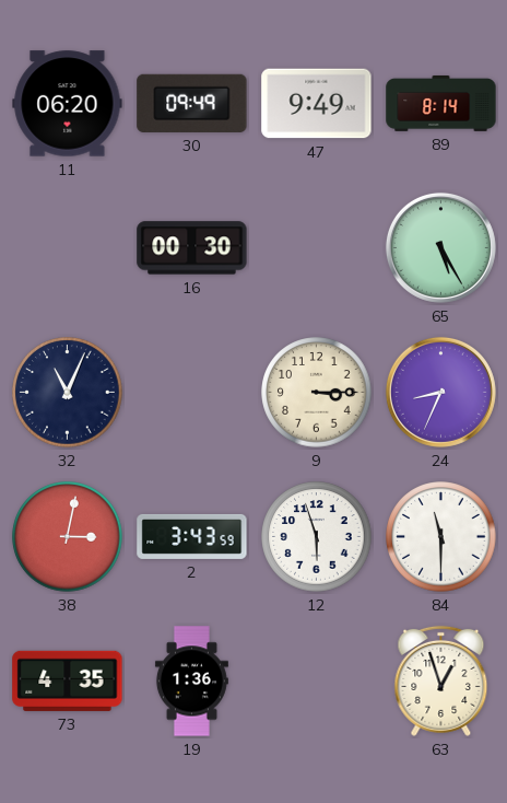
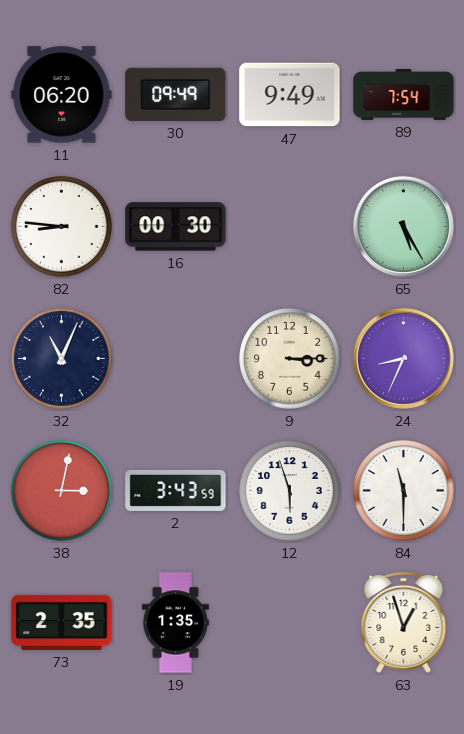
89: 8:14 -> 7:54
82: none -> 8:46
73: 4:35 -> 2:35
19: 1:36 -> 1:35
